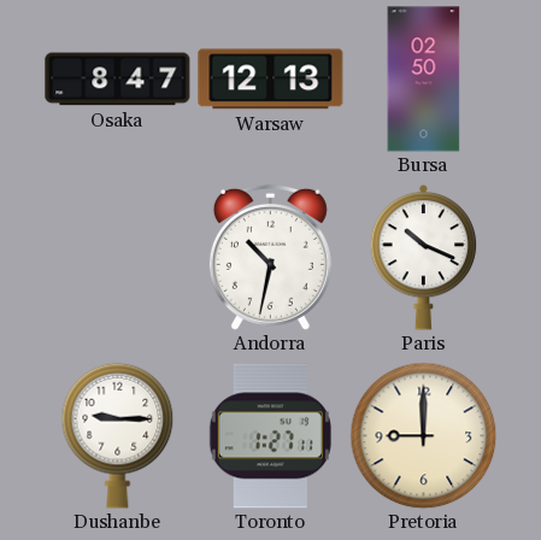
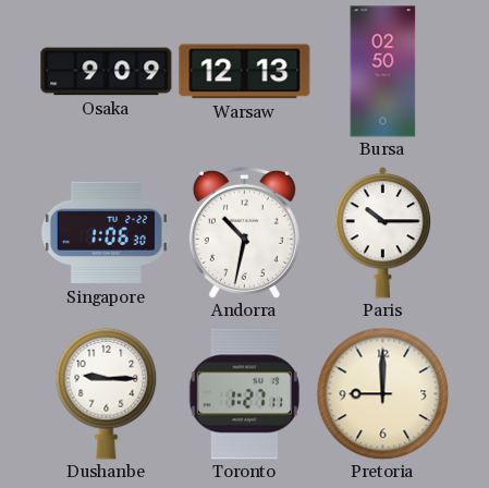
Osaka: 8:47 -> 9:09
Singapore: none -> 1:06
Paris: 10:19 -> 10:15
